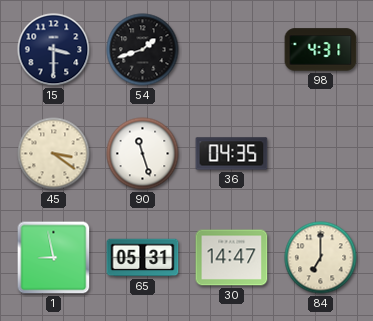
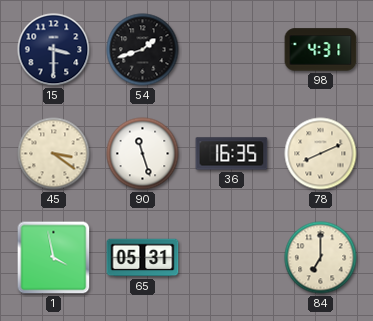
36: 04:35 -> 16:35
78: none -> 8:11
1: 8:58 -> 3:58
30: 14:47 -> none
